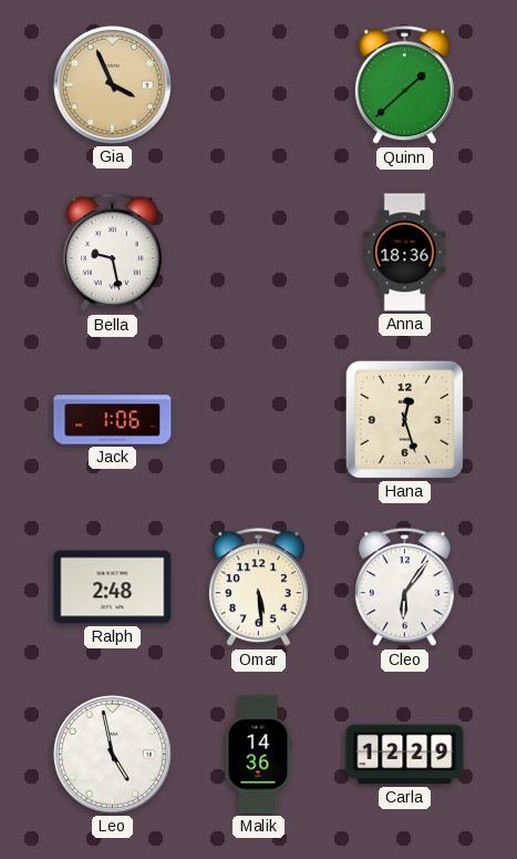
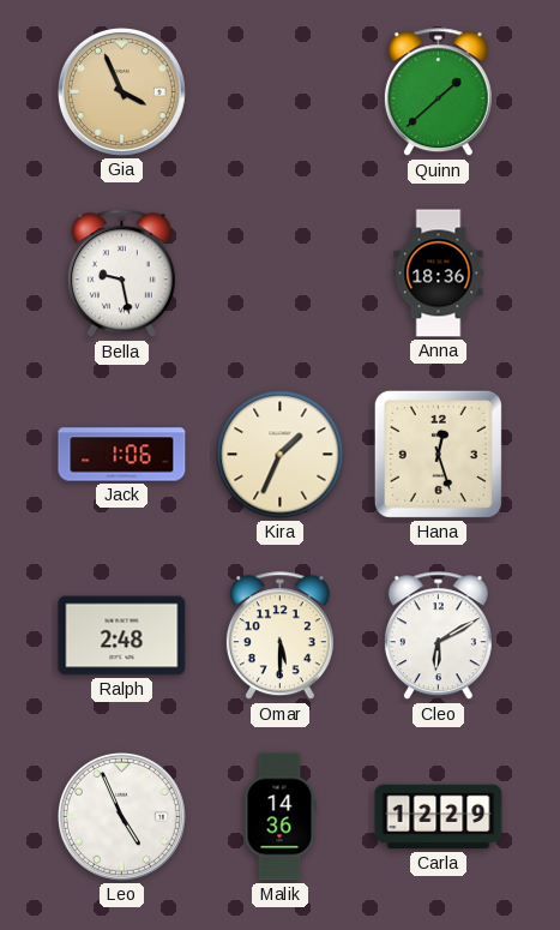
Kira: none -> 1:34
Omar: 5:29 -> 5:30
Cleo: 6:06 -> 6:10
Leo: 4:58 -> 4:56
